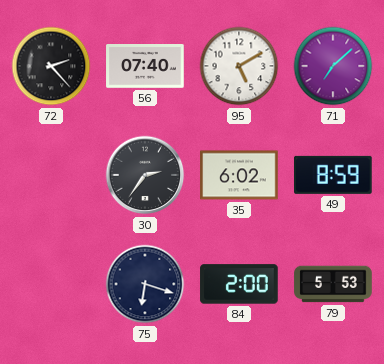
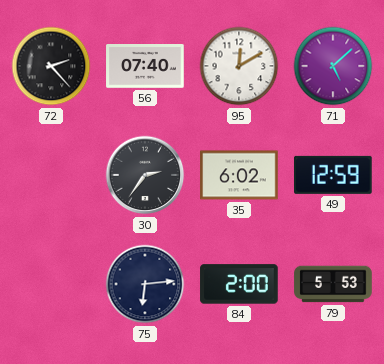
95: 5:10 -> 12:10
71: 7:08 -> 5:08
49: 8:59 -> 12:59
75: 6:18 -> 6:14
